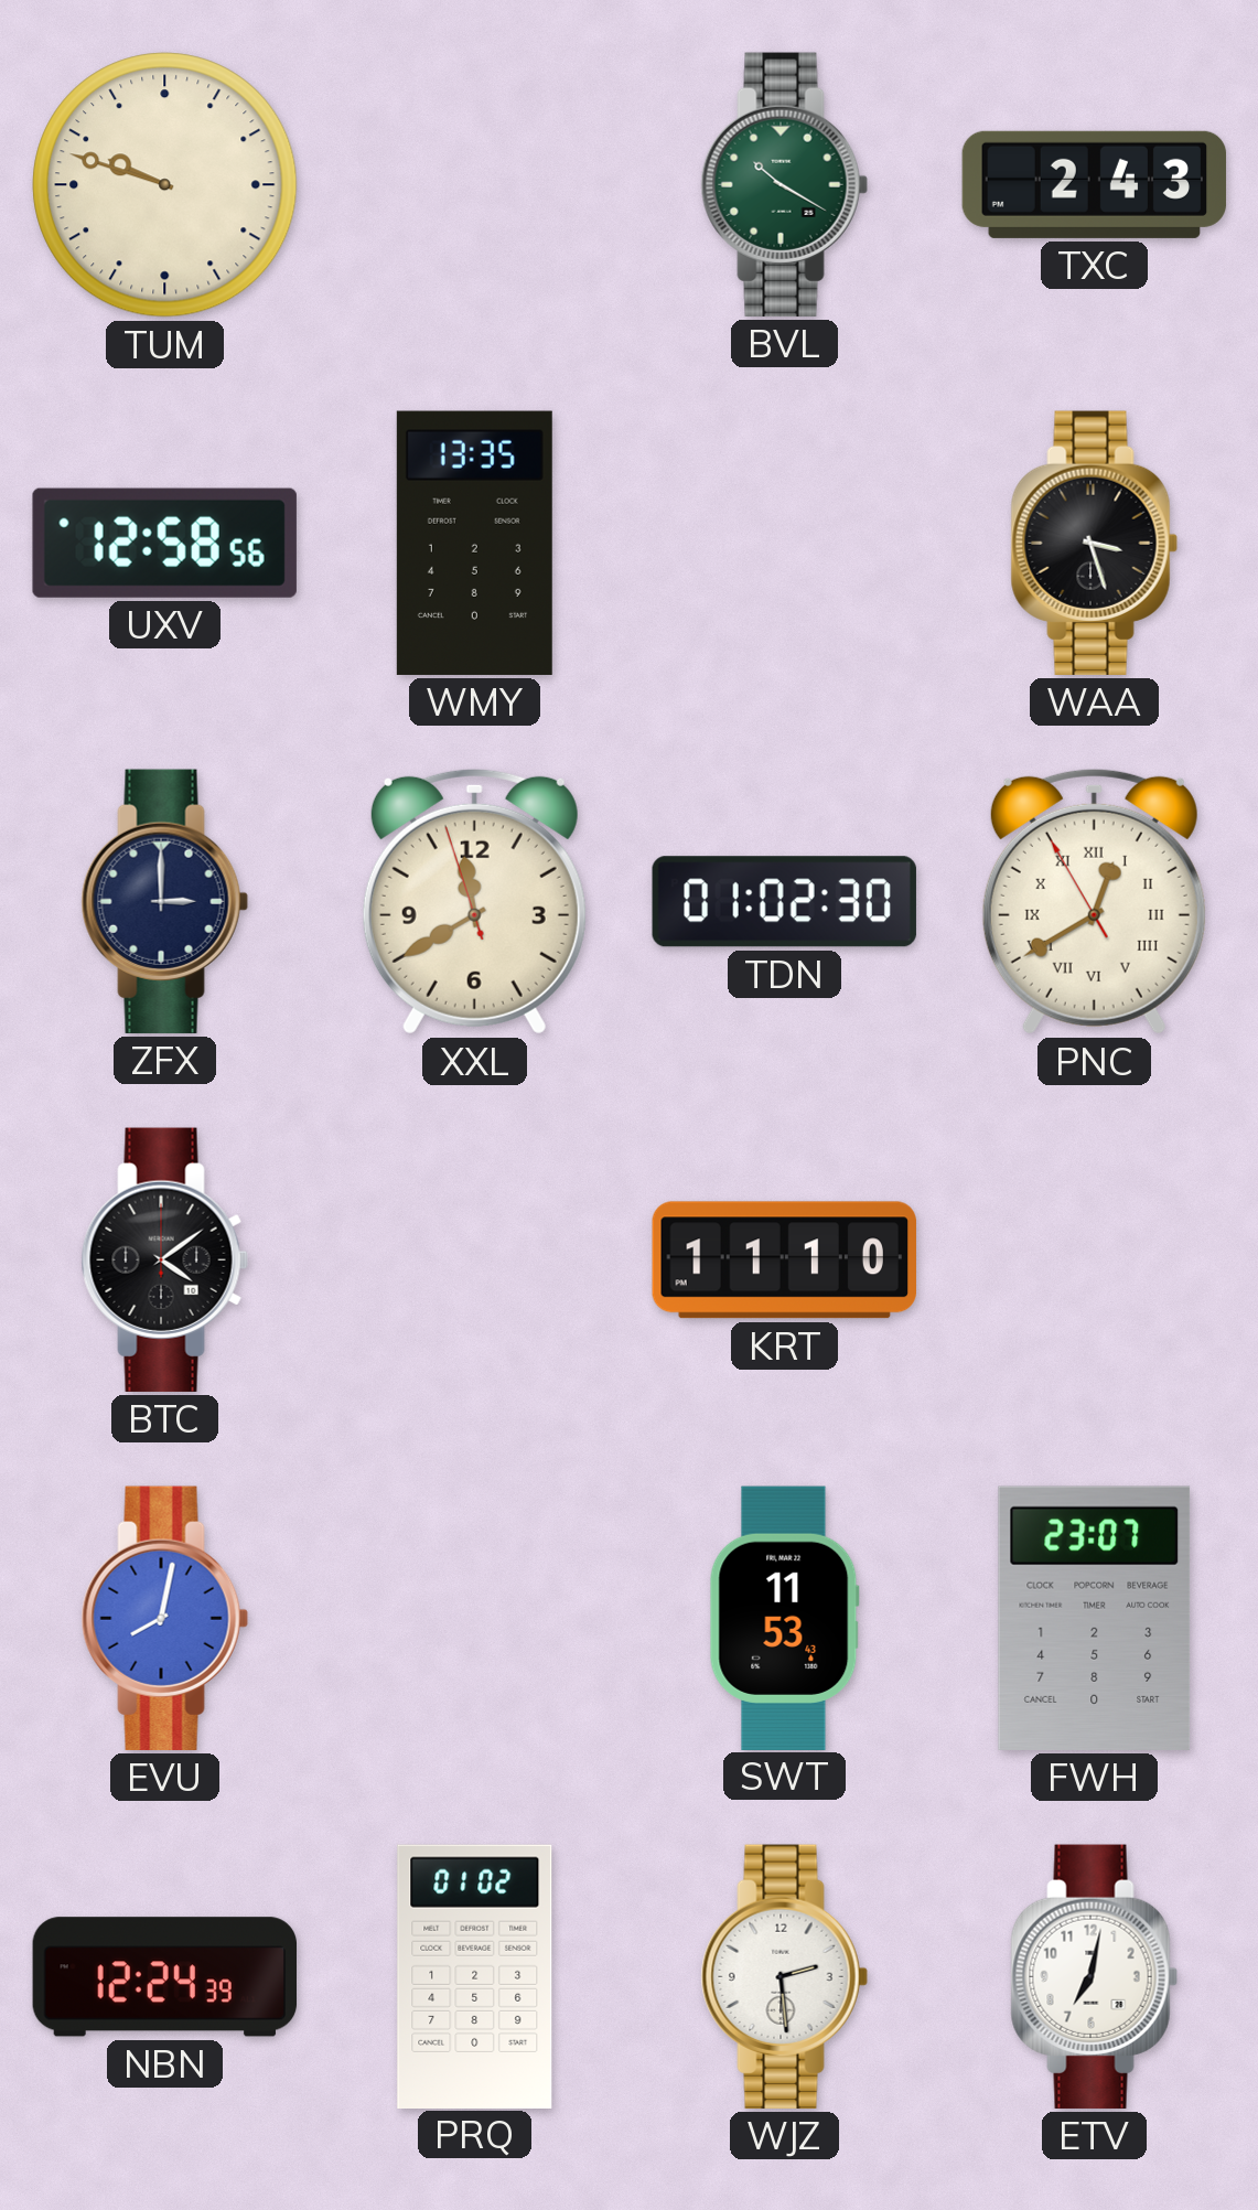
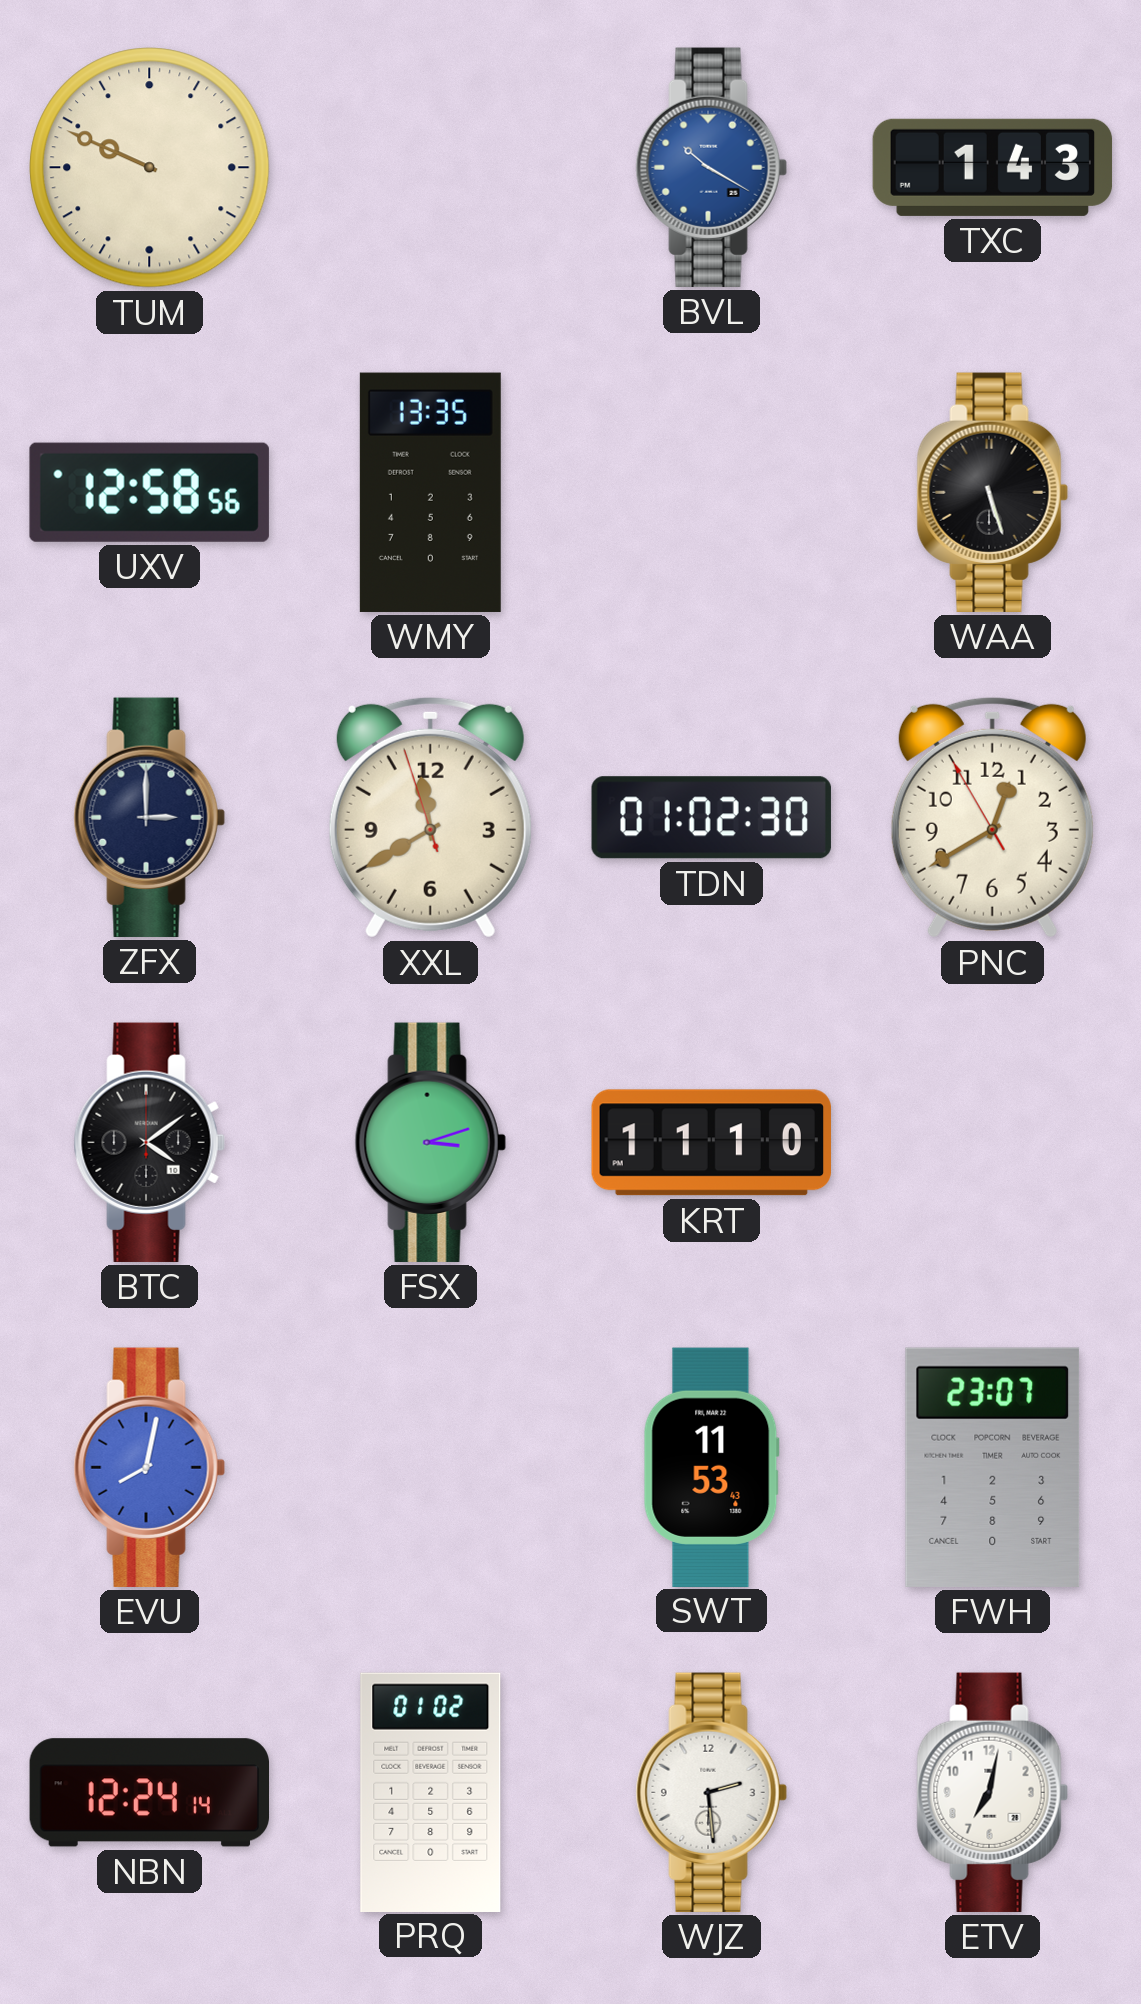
TUM: 9:48 -> 9:49
BVL dial: green -> blue
TXC: 2:43 -> 1:43
WAA: 3:27 -> 5:27
PNC numerals: Roman -> Arabic
FSX: none -> 3:12
NBN: 12:24:39 -> 12:24:14
